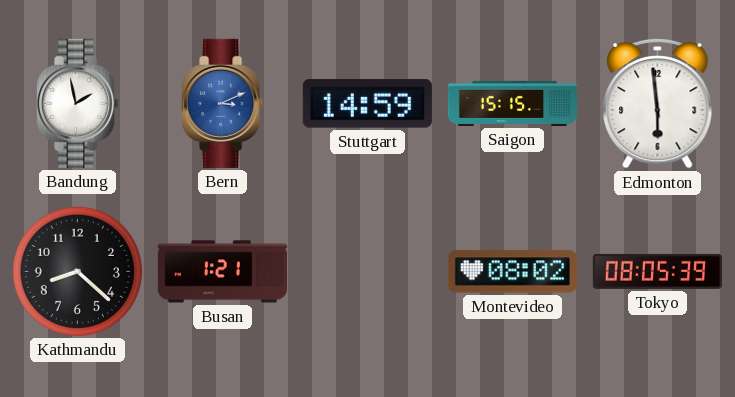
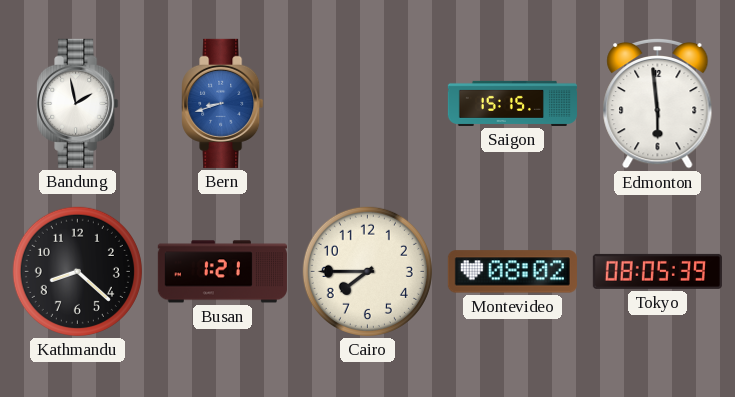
Bern: 3:11 -> 8:42
Stuttgart: 14:59 -> none
Cairo: none -> 7:45
